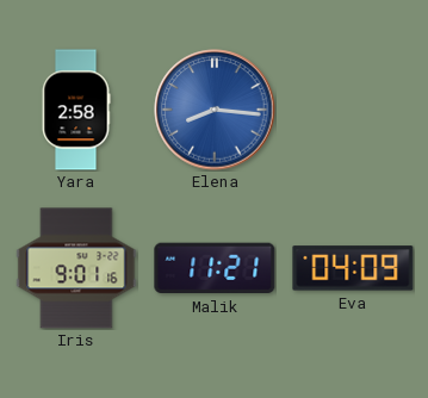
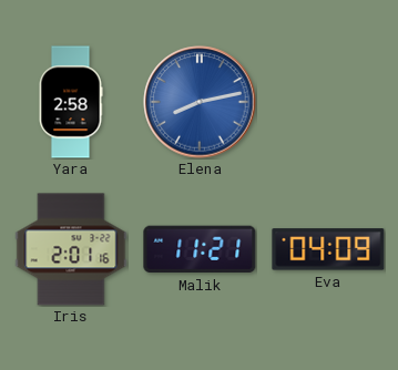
Elena: 8:16 -> 8:13
Iris: 9:01 -> 2:01
